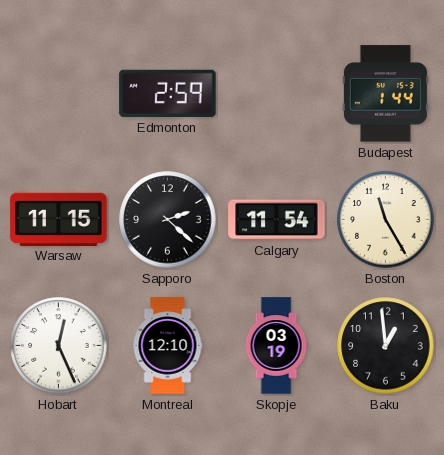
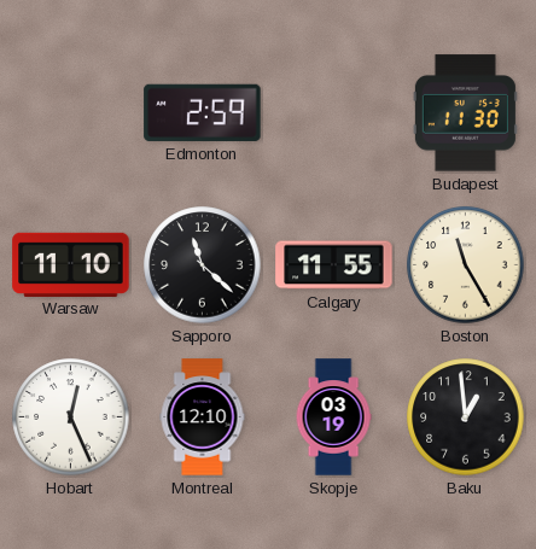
Budapest: 1:44 -> 11:30
Warsaw: 11:15 -> 11:10
Sapporo: 2:22 -> 11:22
Calgary: 11:54 -> 11:55
